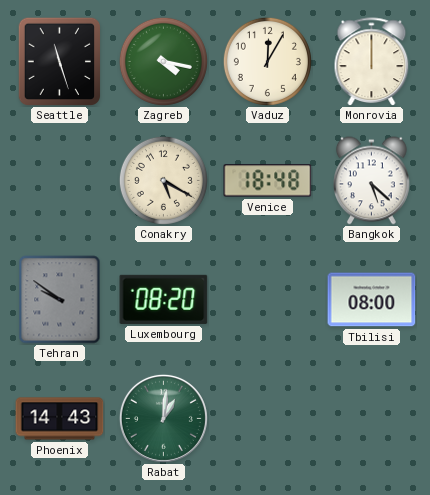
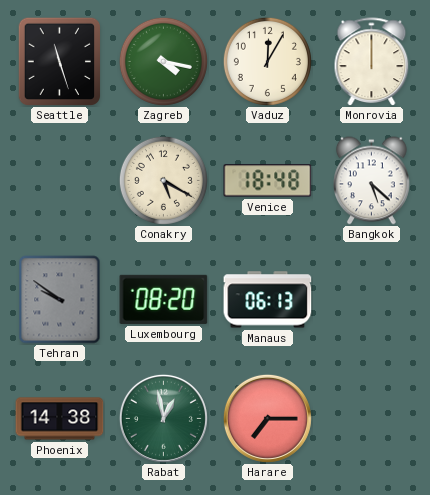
Manaus: none -> 06:13
Tbilisi: 08:00 -> none
Phoenix: 14:43 -> 14:38
Rabat: 1:01 -> 12:58
Harare: none -> 7:15
